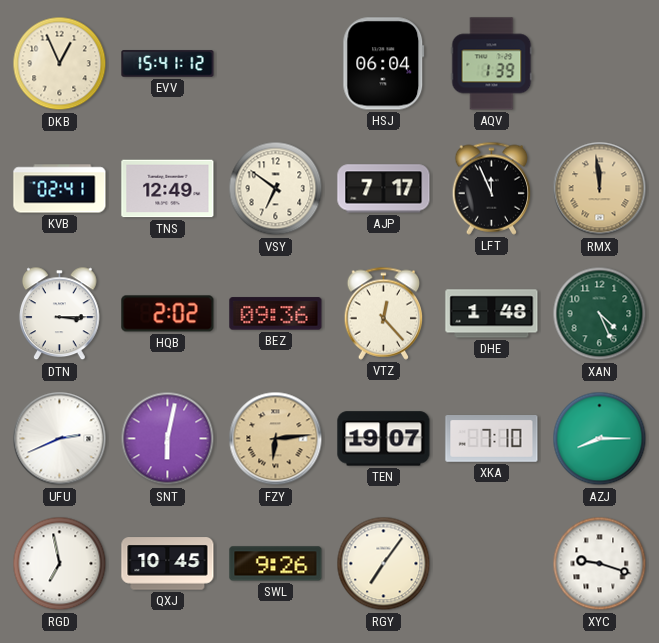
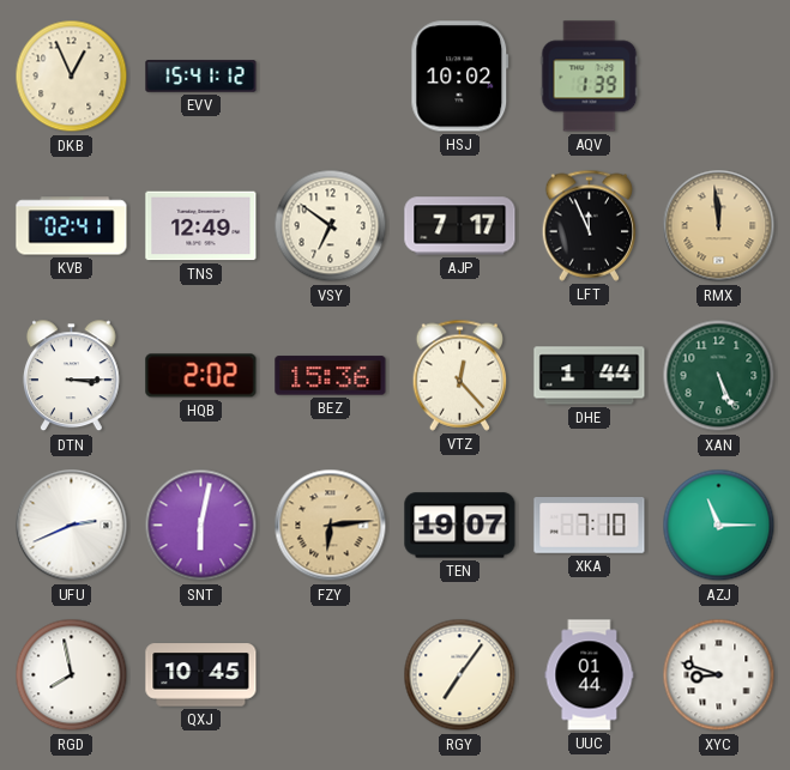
HSJ: 06:04 -> 10:02
BEZ: 09:36 -> 15:36
DHE: 1:48 -> 1:44
XAN: 4:26 -> 5:26
AZJ: 8:15 -> 11:15
RGD: 6:58 -> 7:58
SWL: 9:26 -> none
UUC: none -> 01:44
XYC: 9:18 -> 8:48
